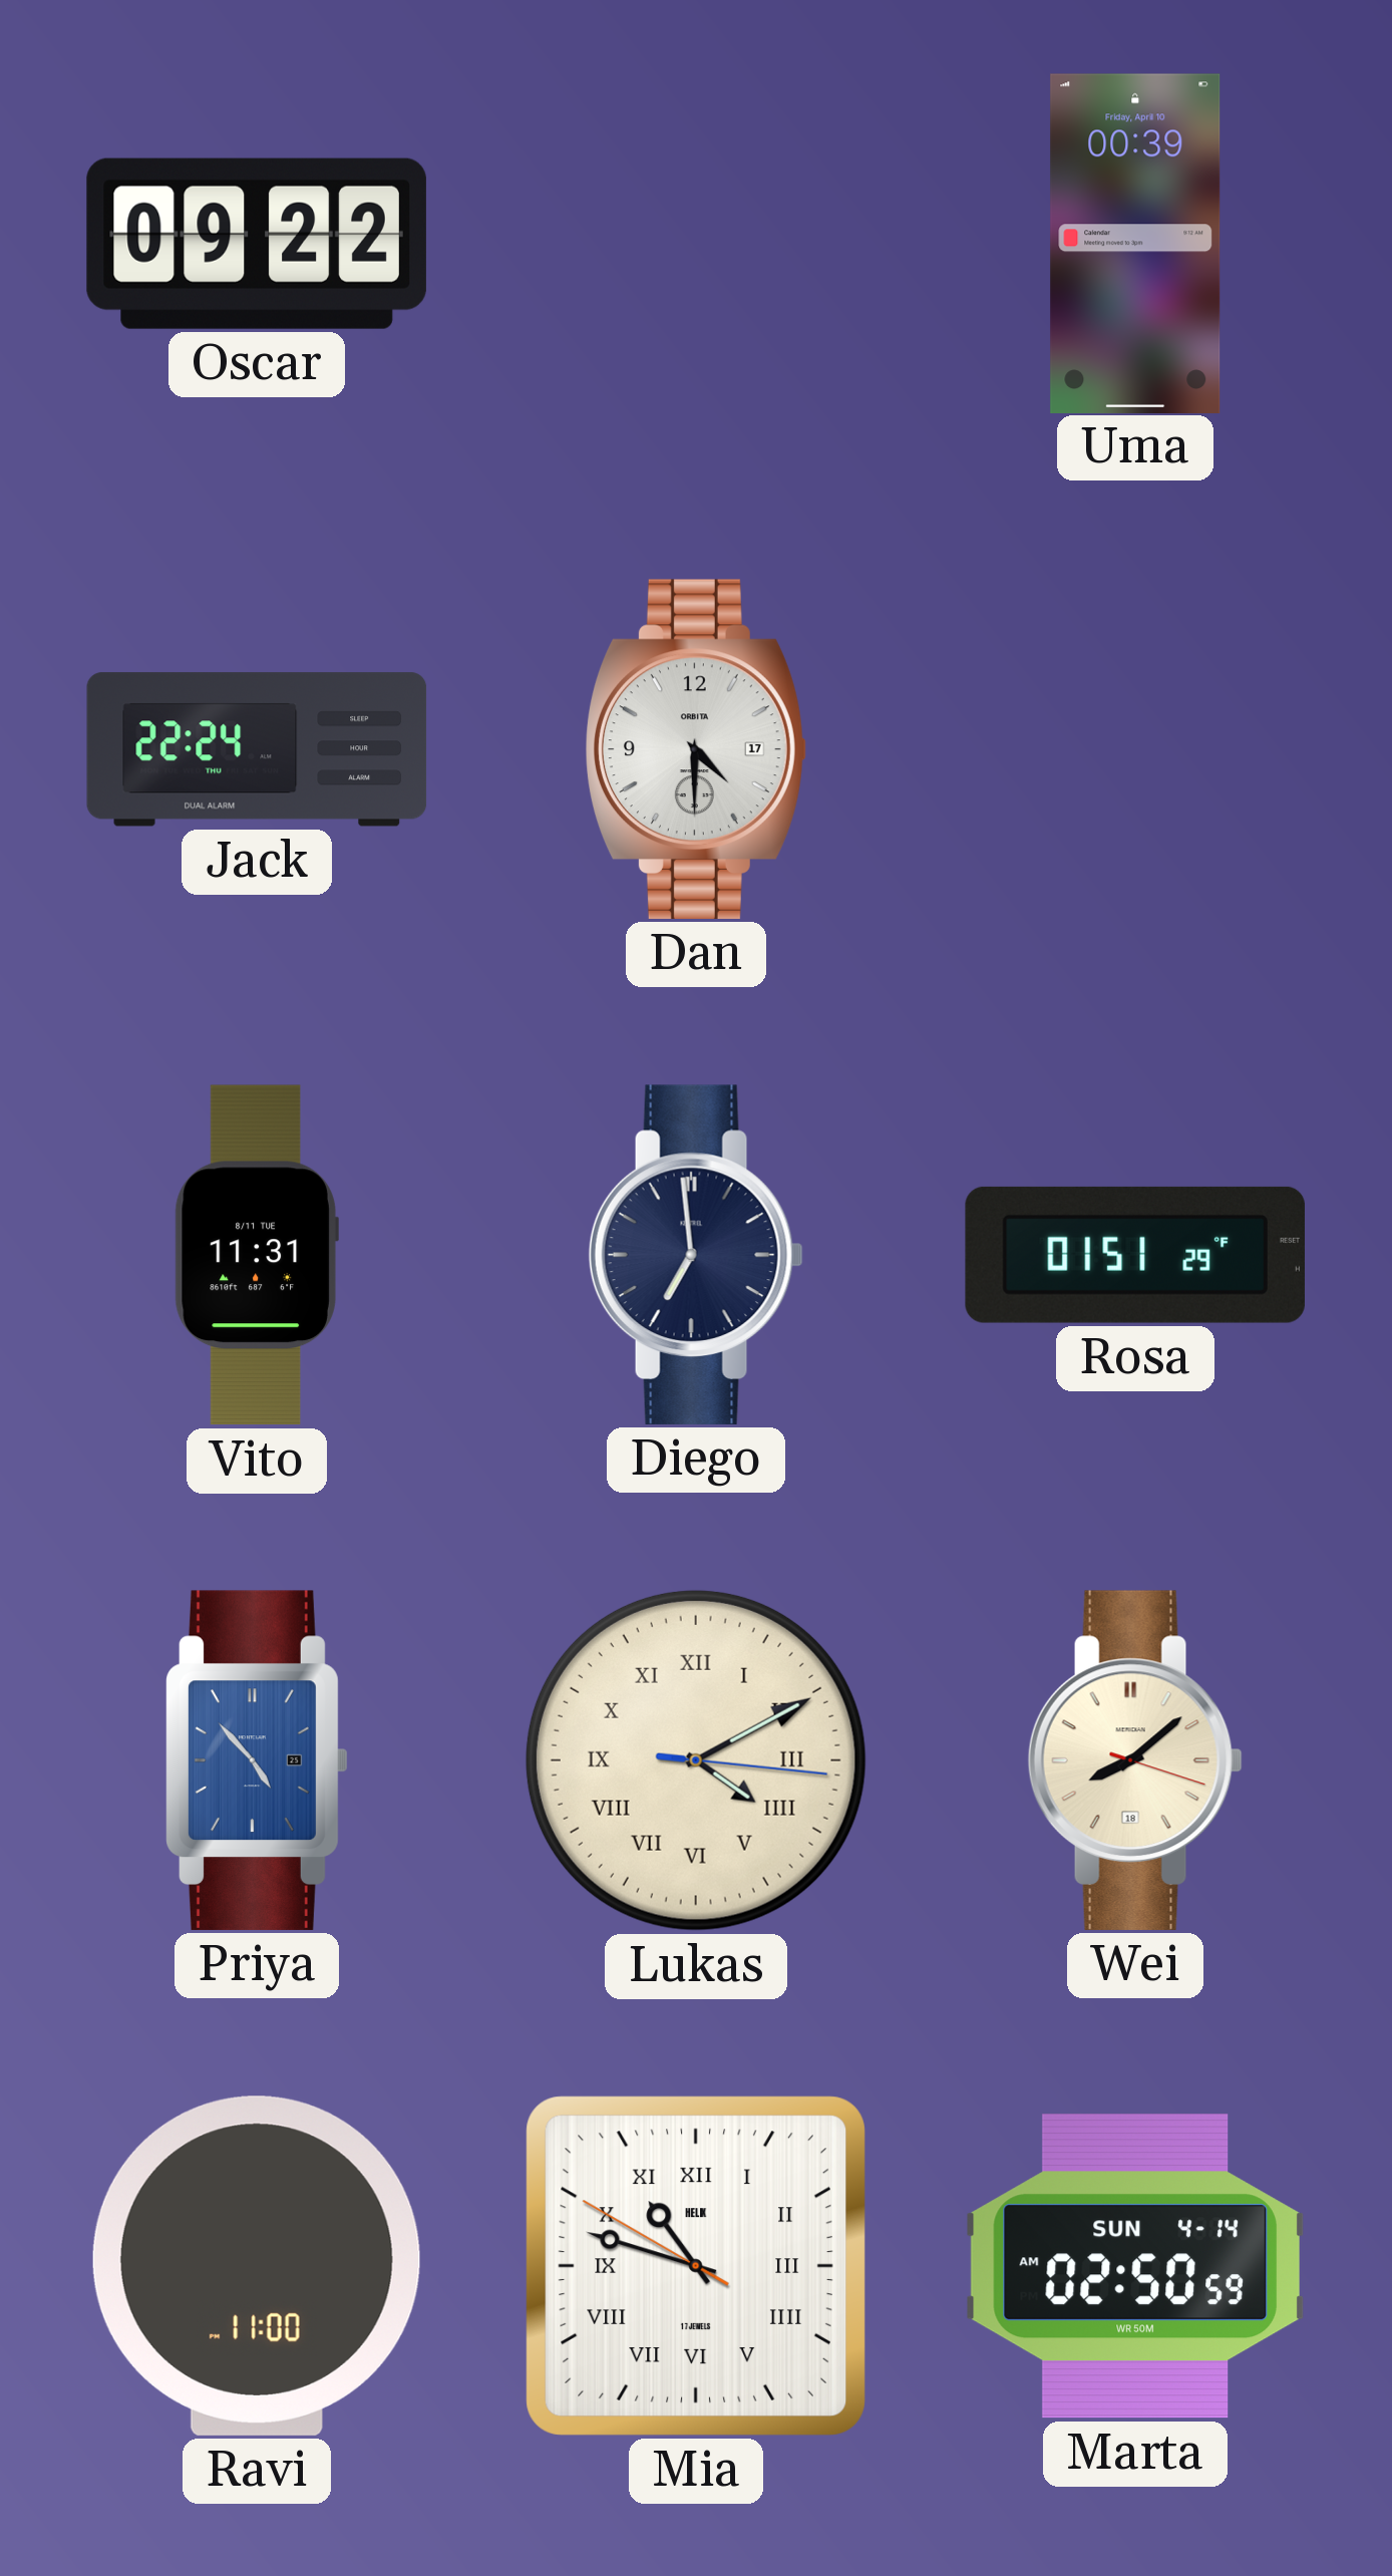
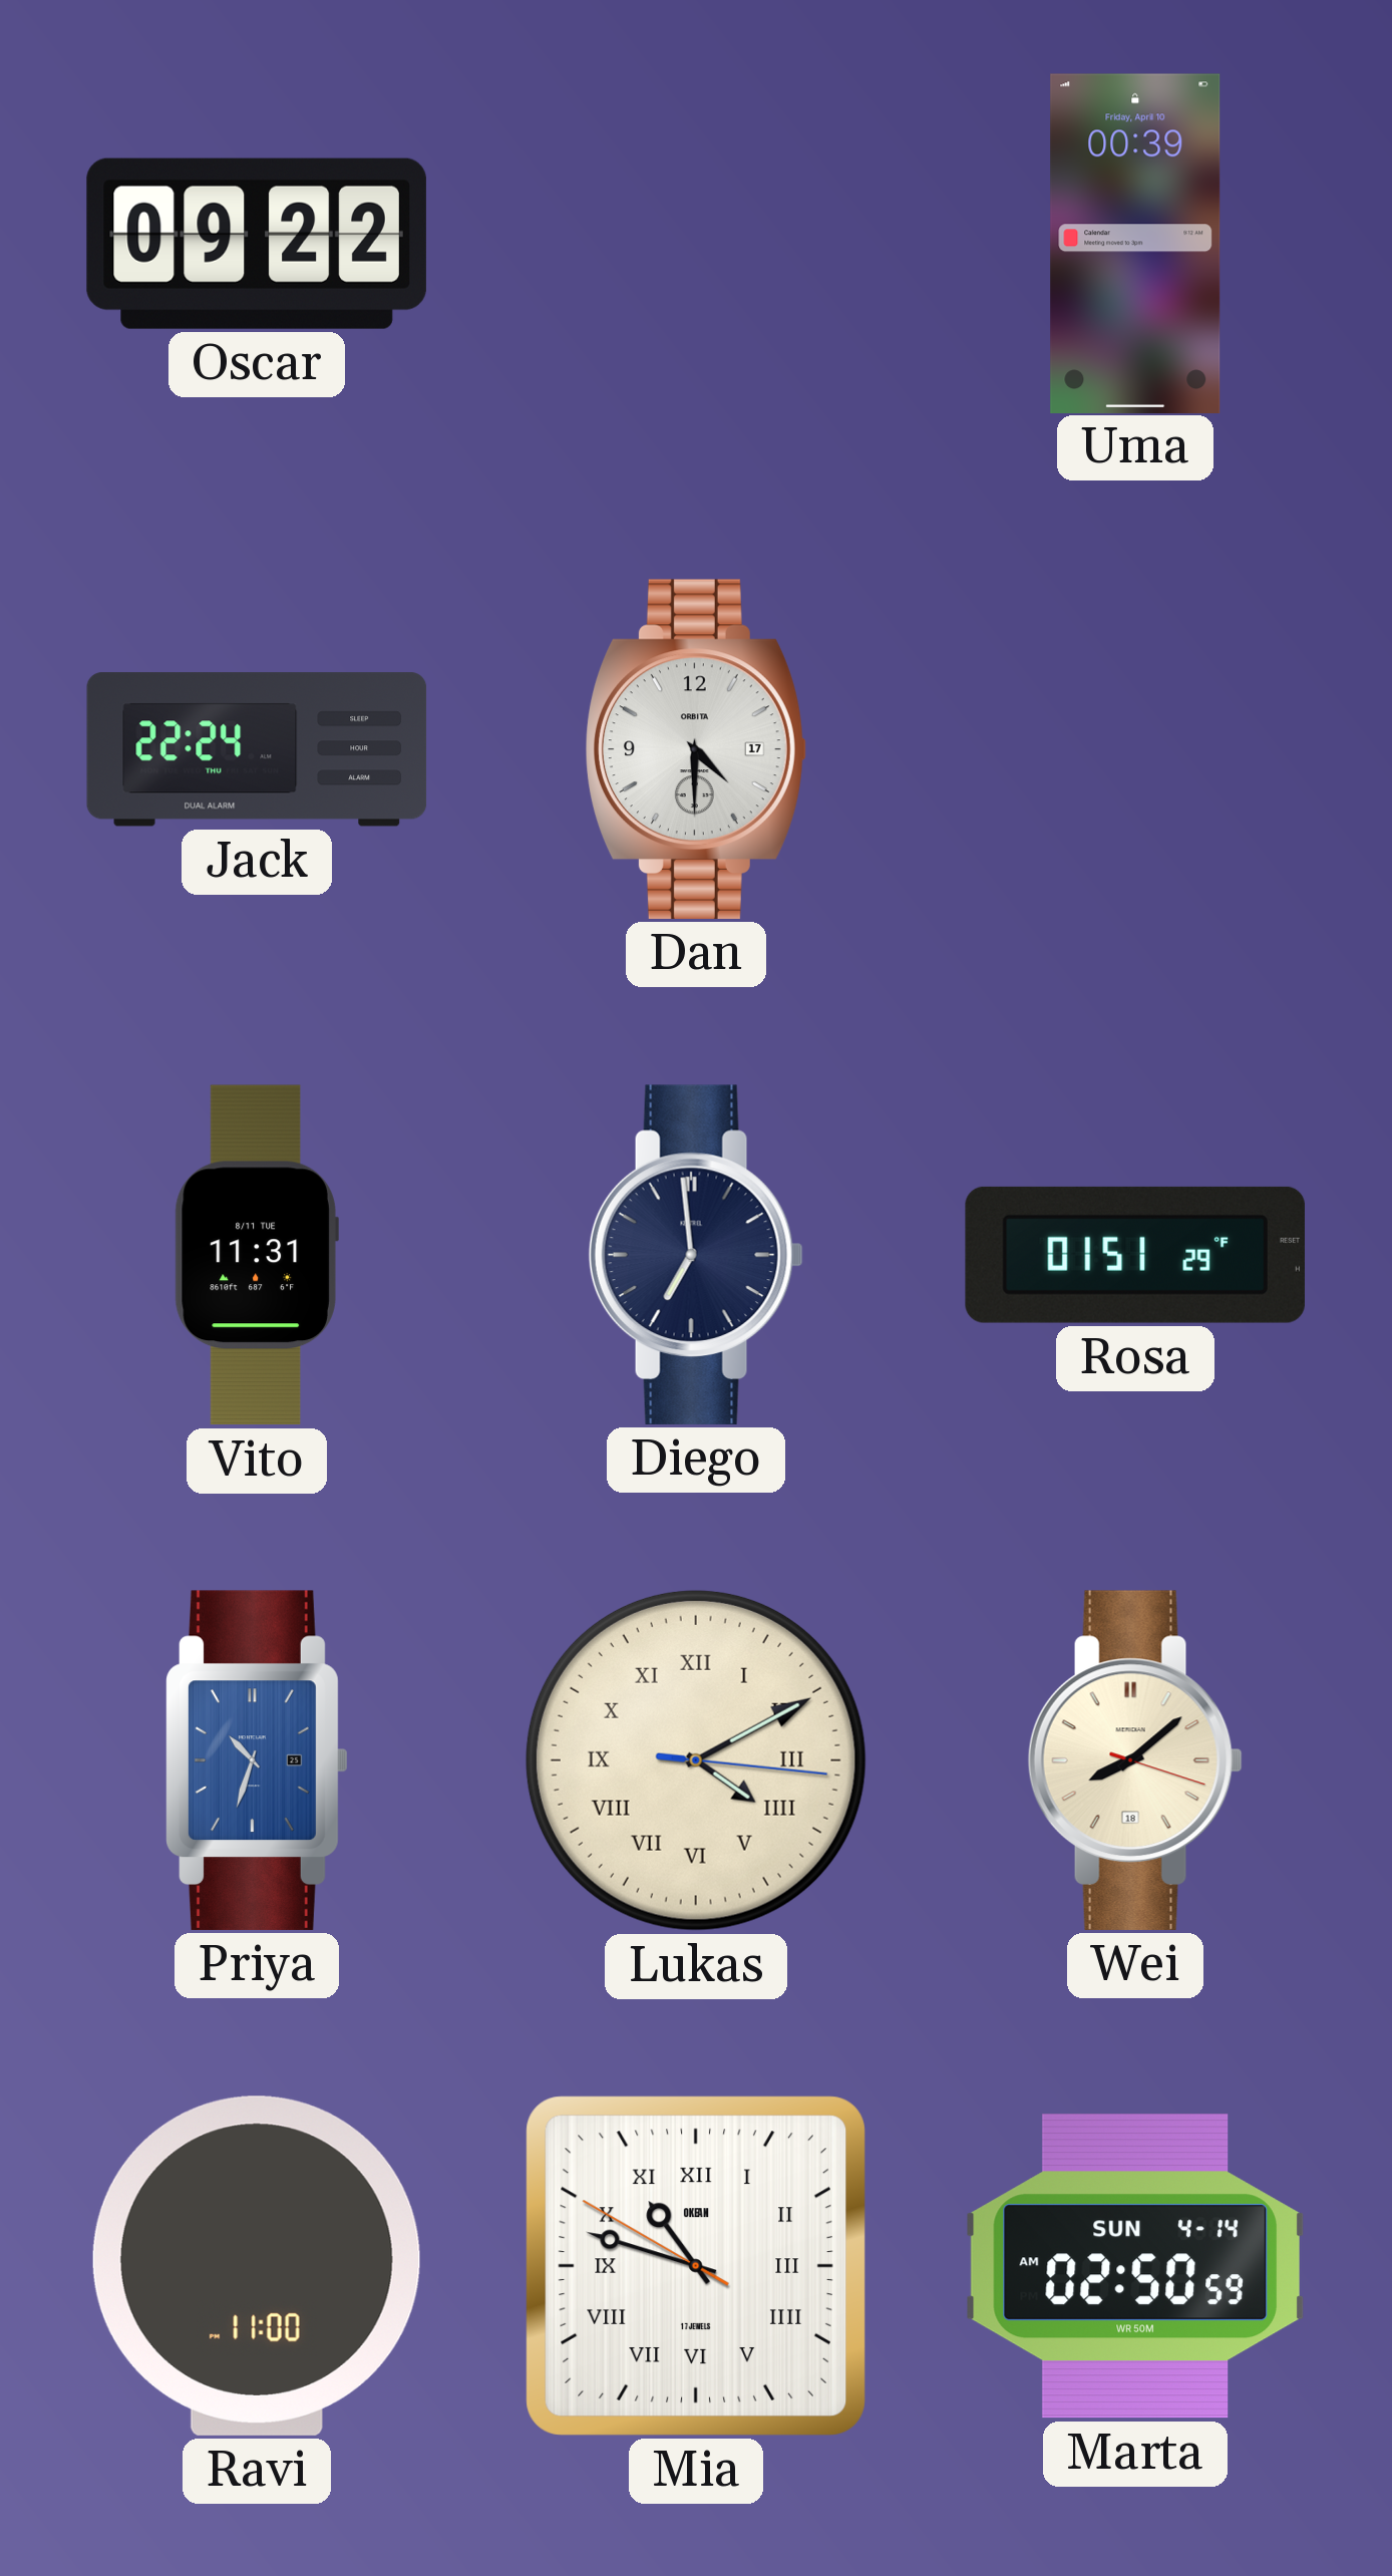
Priya: 4:53 -> 10:33
Mia brand: HELIX -> OKEAN
